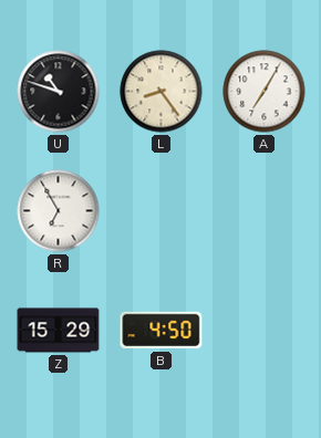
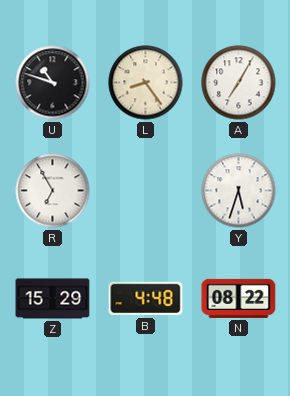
Y: none -> 5:33
B: 4:50 -> 4:48
N: none -> 08:22
